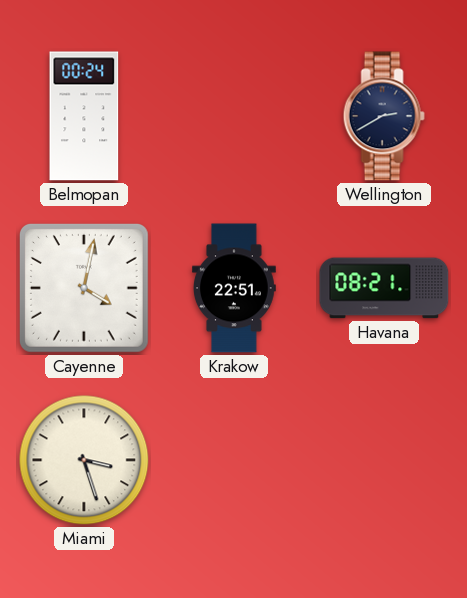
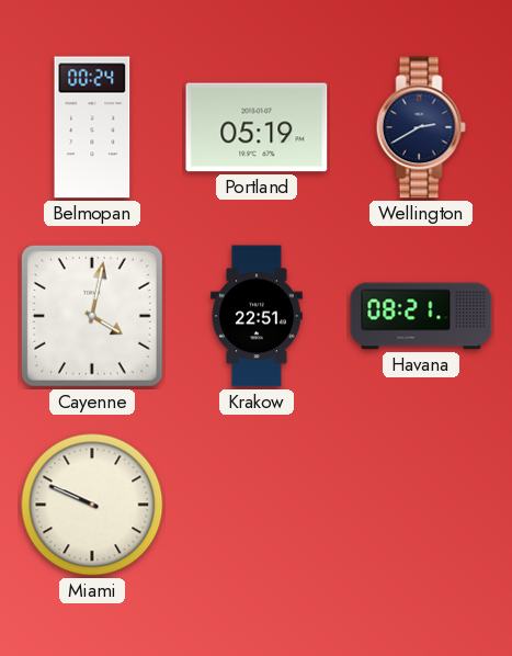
Portland: none -> 05:19
Miami: 3:27 -> 9:49
